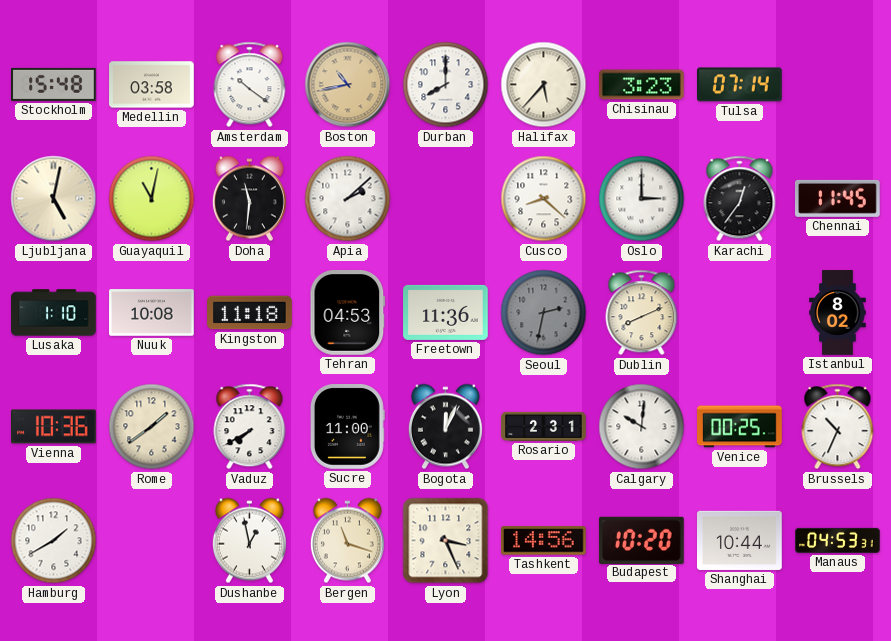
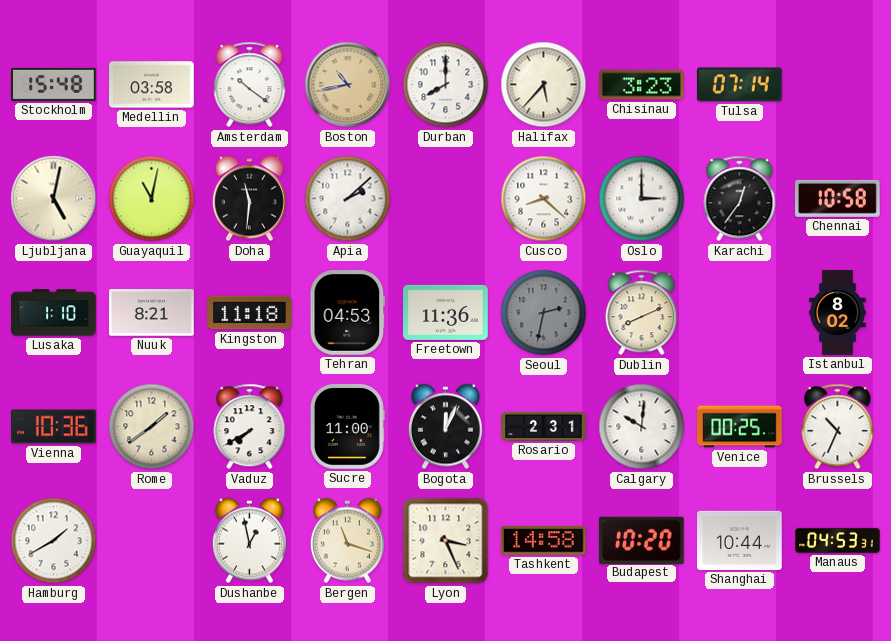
Chennai: 11:45 -> 10:58
Nuuk: 10:08 -> 8:21
Tashkent: 14:56 -> 14:58
